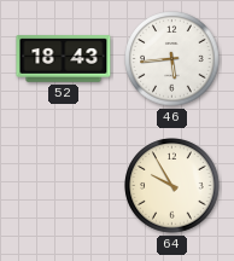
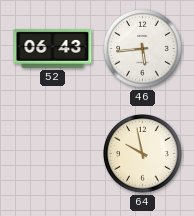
52: 18:43 -> 06:43
64: 9:55 -> 9:58
